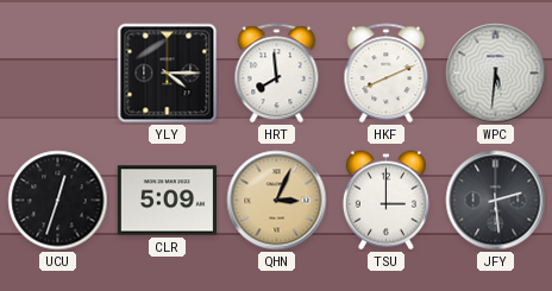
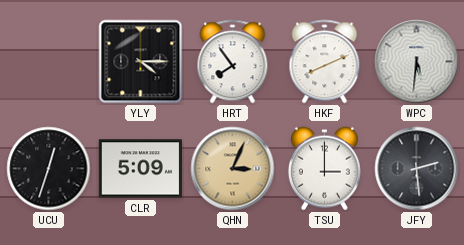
HRT: 7:59 -> 7:54
